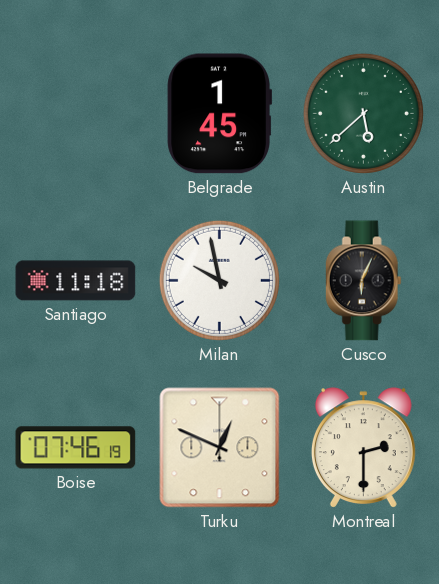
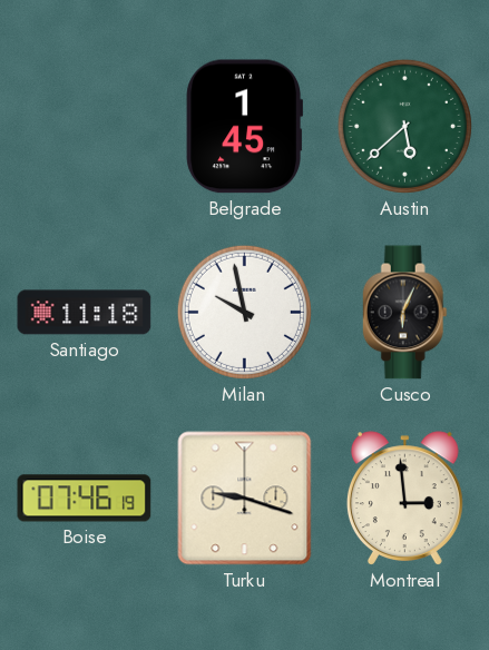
Turku: 12:49 -> 9:18
Montreal: 2:30 -> 2:59
